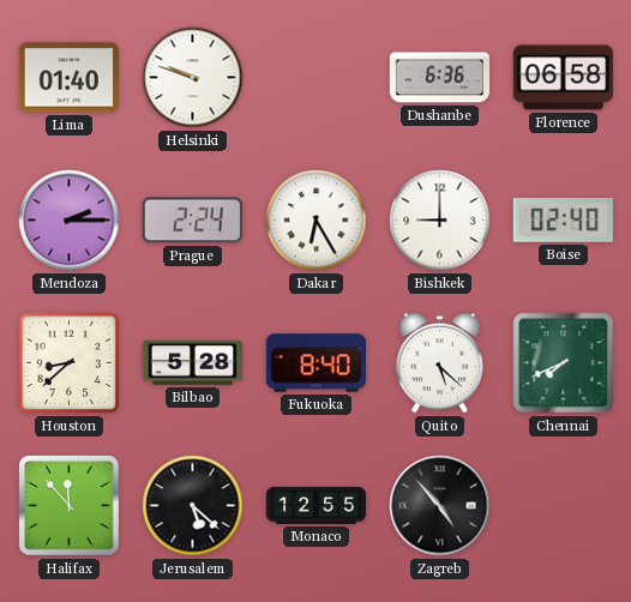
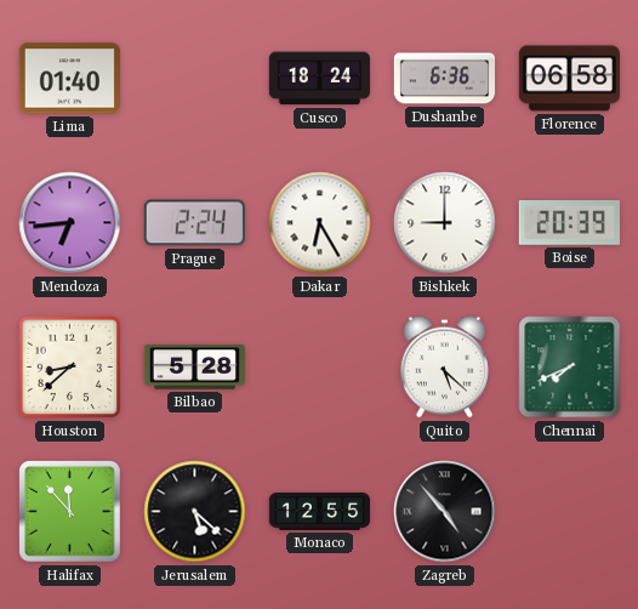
Helsinki: 9:48 -> none
Cusco: none -> 18:24
Mendoza: 2:15 -> 6:44
Boise: 02:40 -> 20:39
Fukuoka: 8:40 -> none
